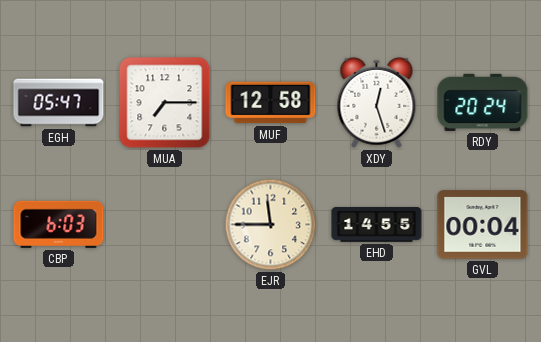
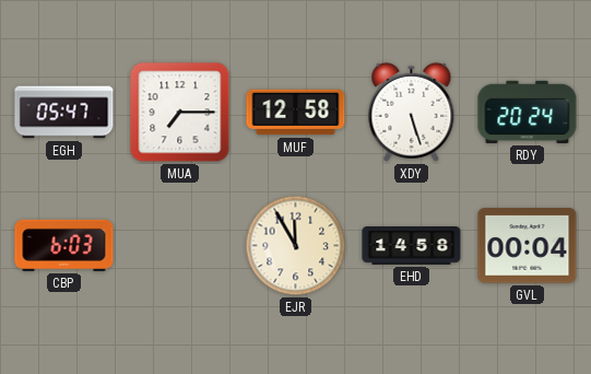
XDY: 12:27 -> 5:27
EJR: 11:45 -> 11:55
EHD: 14:55 -> 14:58
